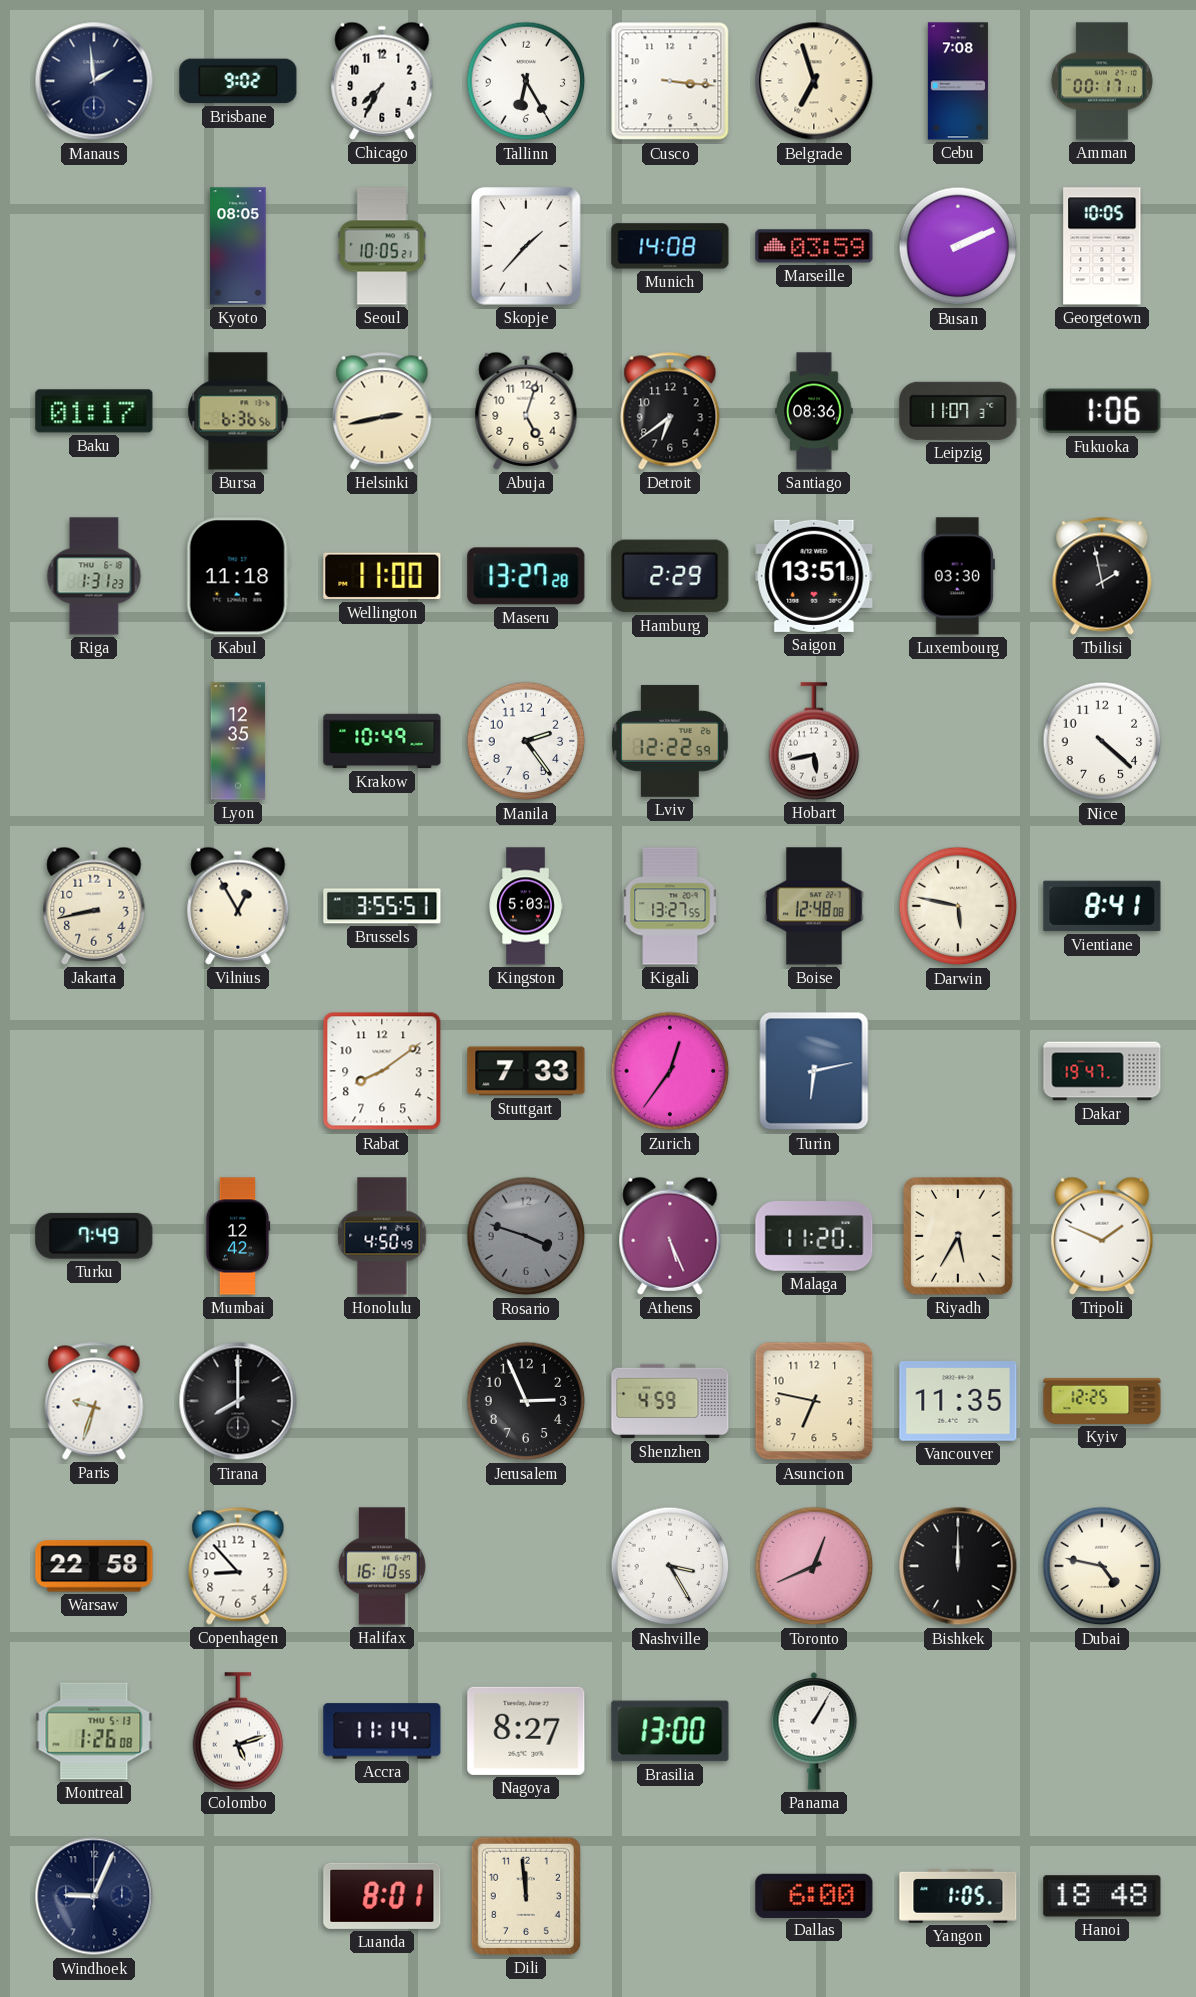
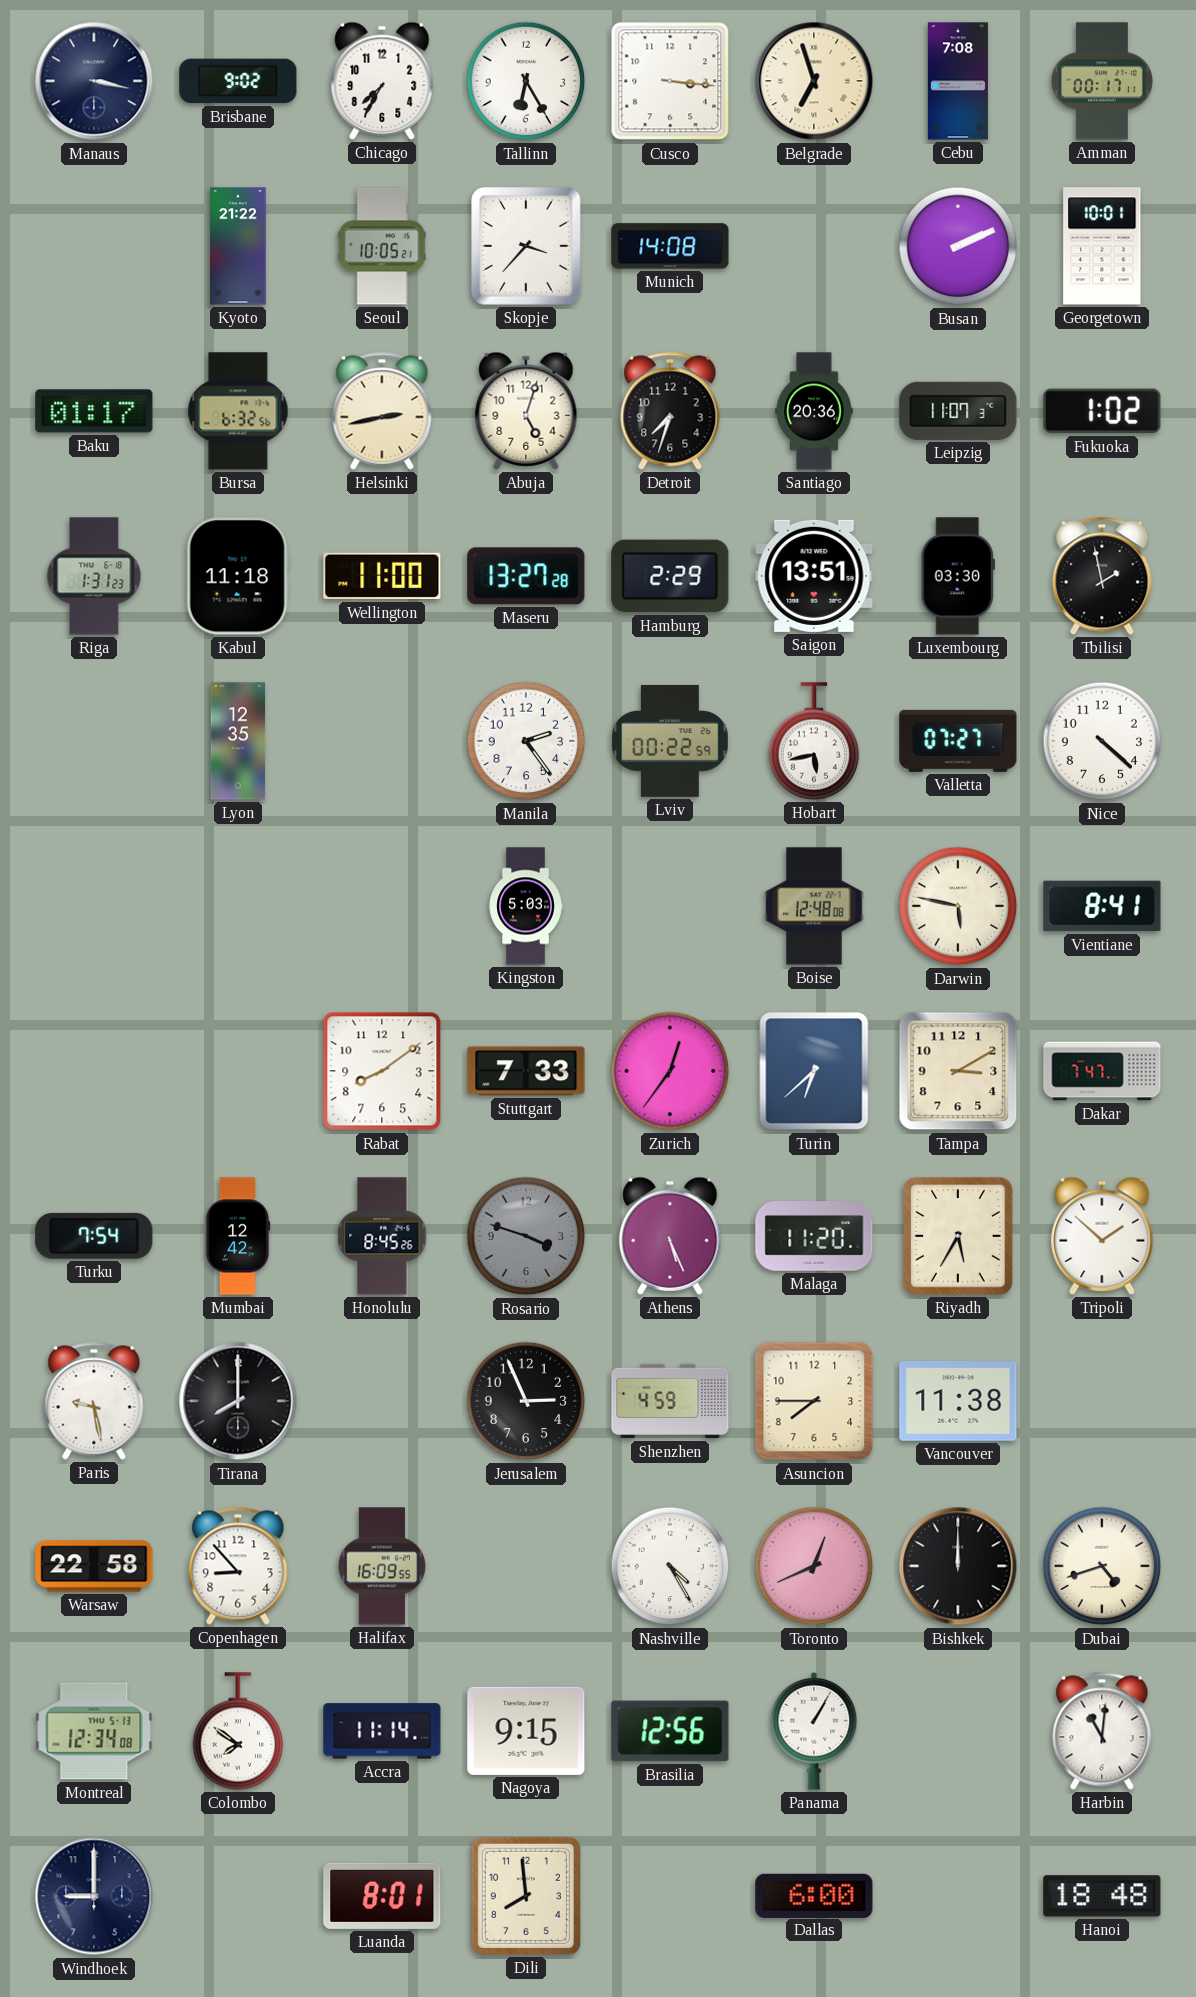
Manaus: 1:59 -> 3:17
Kyoto: 08:05 -> 21:22
Skopje: 1:37 -> 3:37
Marseille: 03:59 -> none
Georgetown: 10:05 -> 10:01
Bursa: 6:36 -> 6:32
Detroit: 6:39 -> 7:33
Santiago: 08:36 -> 20:36
Fukuoka: 1:06 -> 1:02
Krakow: 10:49 -> none
Lviv: 12:22 -> 00:22
Valletta: none -> 07:27
Jakarta: 8:43 -> none
Vilnius: 12:55 -> none
Brussels: 3:55 -> none
Kigali: 13:27 -> none
Turin: 6:13 -> 6:38
Tampa: none -> 3:10
Dakar: 19:47 -> 7:47
Turku: 7:49 -> 7:54
Honolulu: 4:50 -> 8:45
Tripoli: 1:49 -> 1:52
Paris: 9:33 -> 9:28
Asuncion: 6:47 -> 7:45
Vancouver: 11:35 -> 11:38
Kyiv: 12:25 -> none
Halifax: 16:10 -> 16:09
Nashville: 3:25 -> 4:25
Dubai: 4:47 -> 4:42
Montreal: 1:26 -> 12:34
Colombo: 5:12 -> 7:51
Nagoya: 8:27 -> 9:15
Brasilia: 13:00 -> 12:56
Harbin: none -> 11:01
Windhoek: 9:04 -> 9:00
Dili: 11:59 -> 7:59
Yangon: 1:05 -> none
